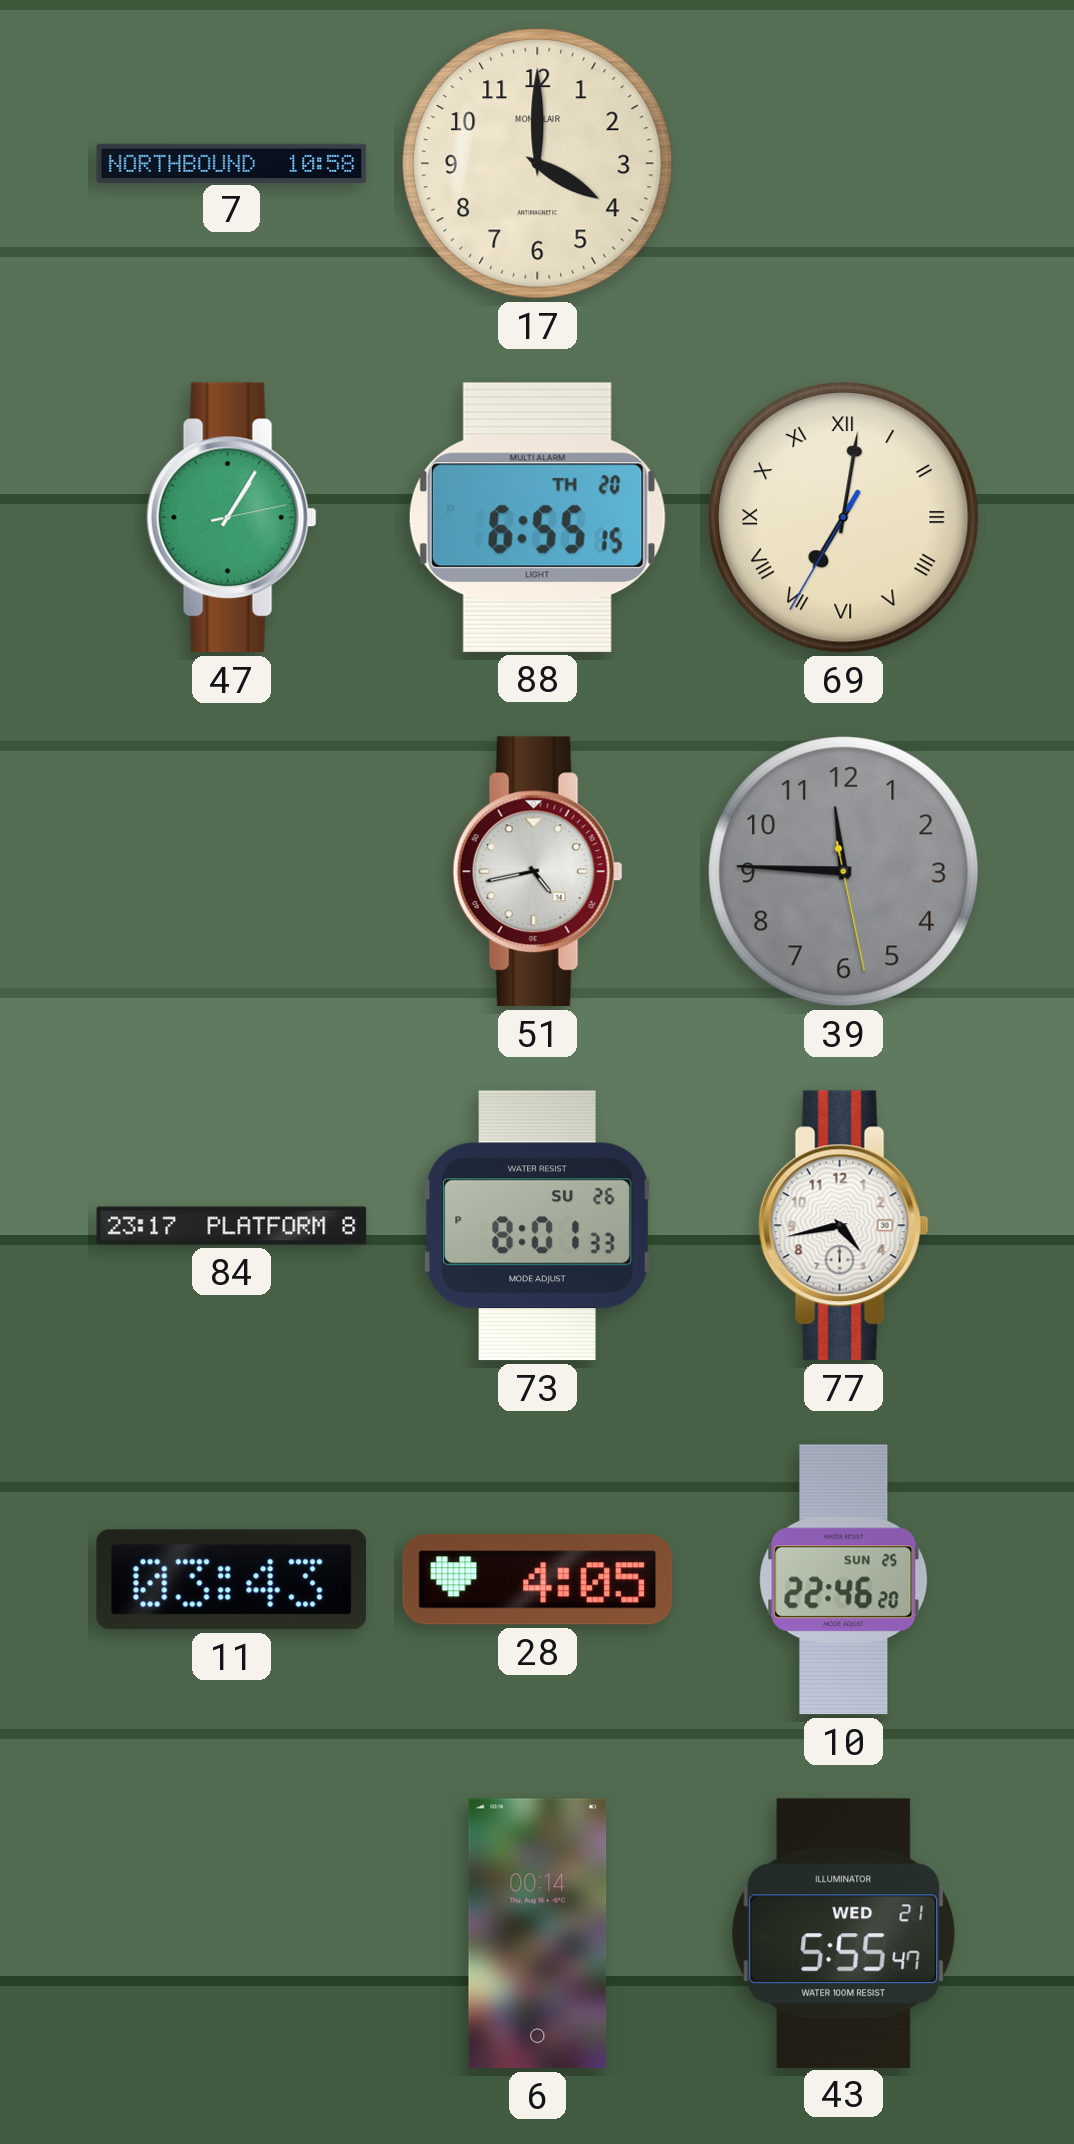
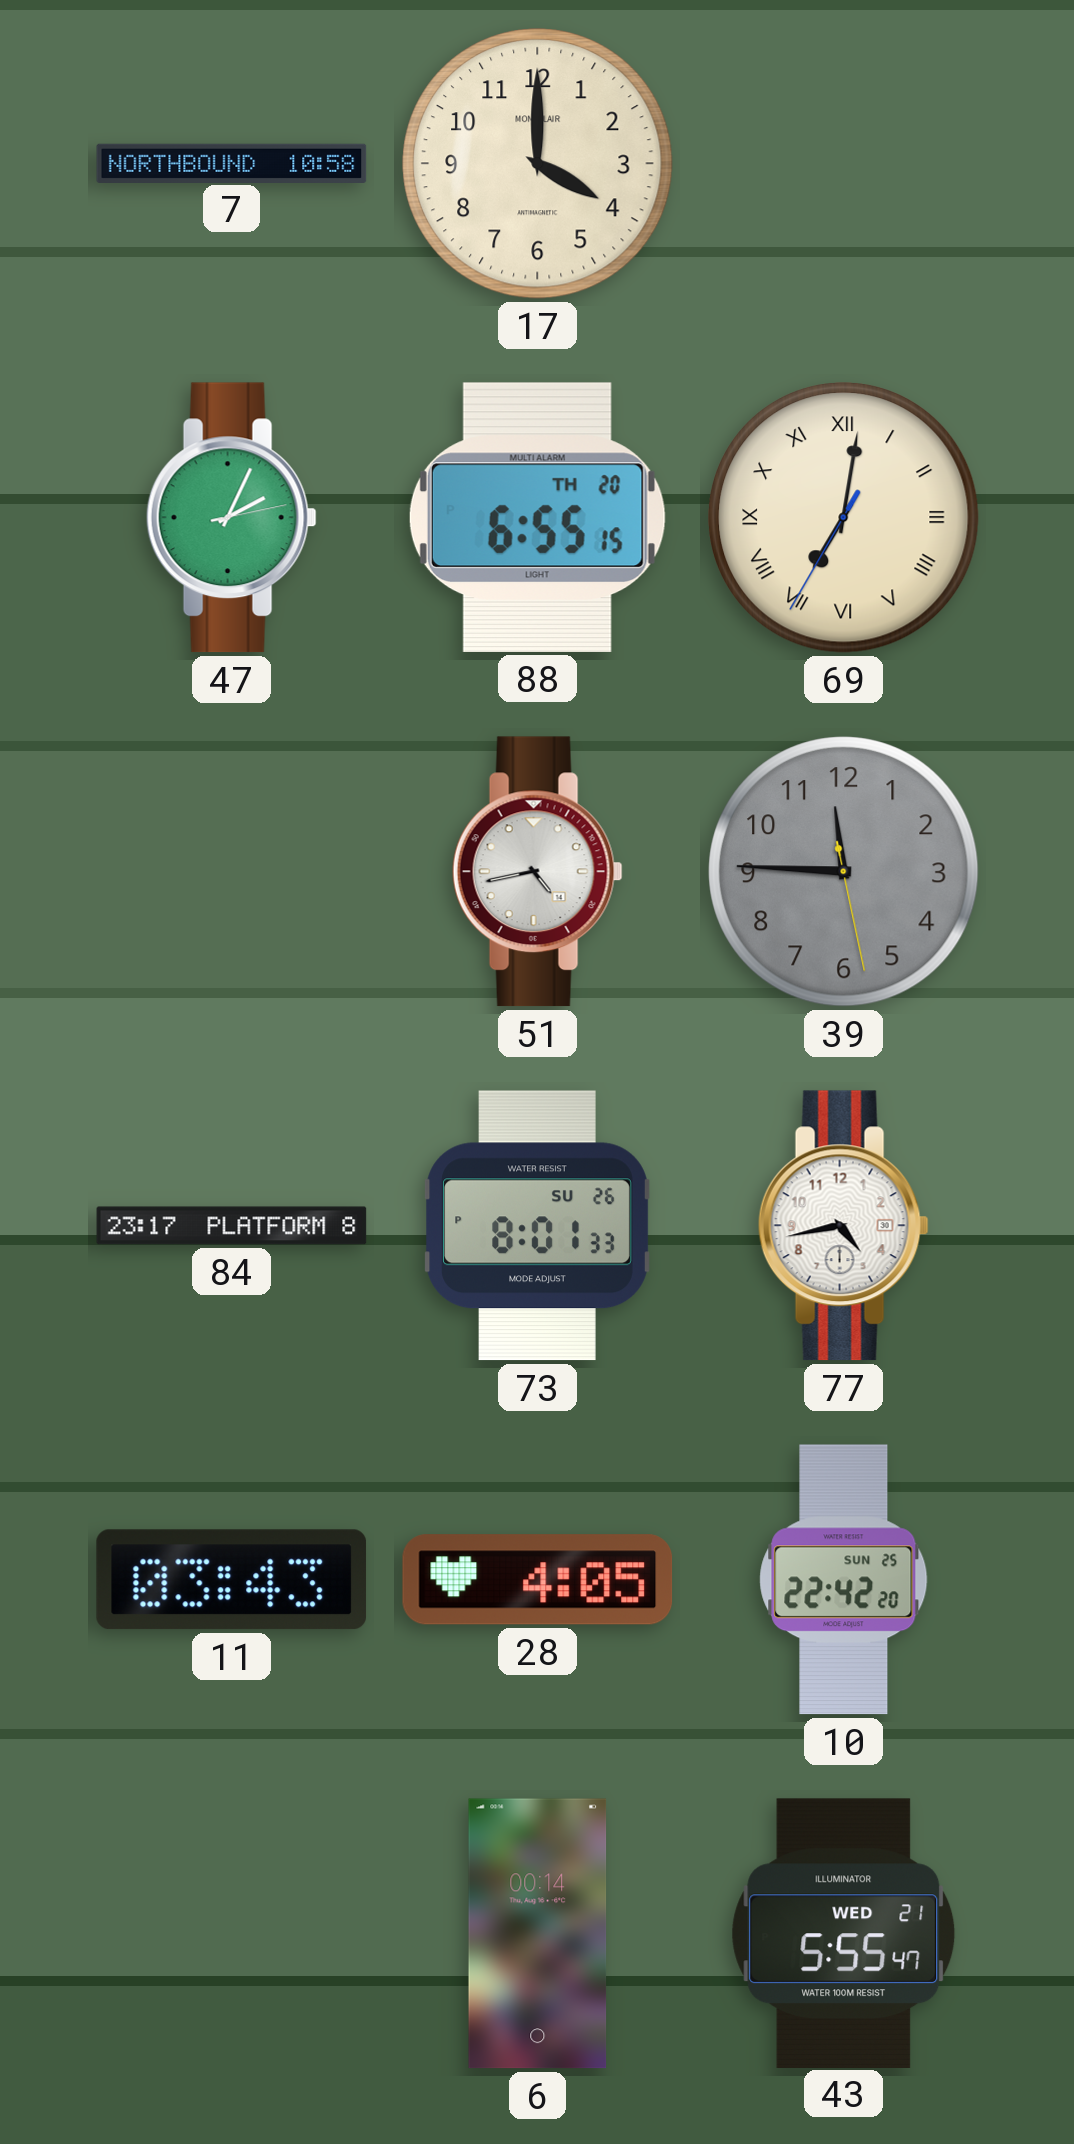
47: 1:05 -> 2:04
10: 22:46 -> 22:42
